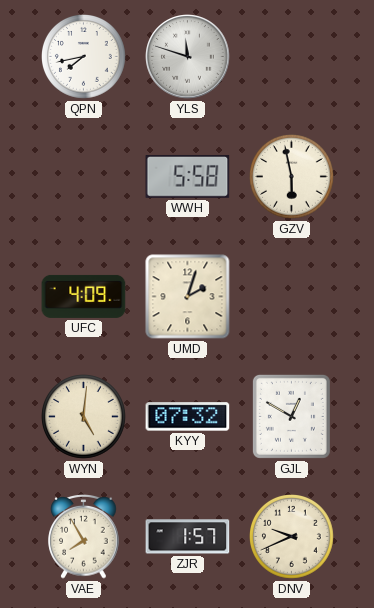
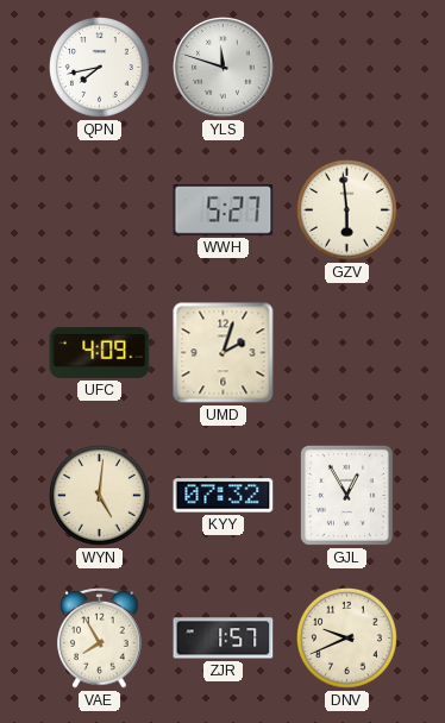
WWH: 5:58 -> 5:27
GZV: 5:58 -> 5:59
GJL: 12:50 -> 12:55
